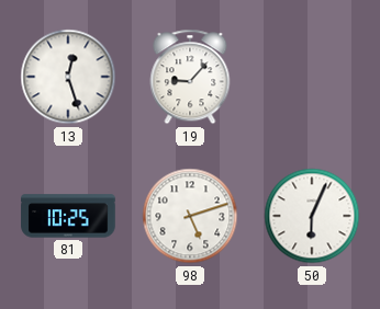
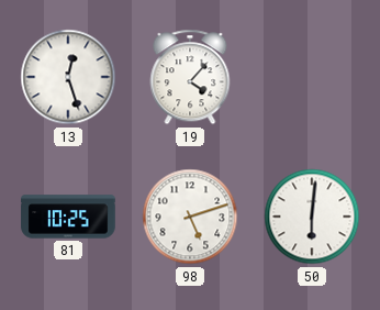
19: 9:07 -> 4:07
50: 6:04 -> 6:01
